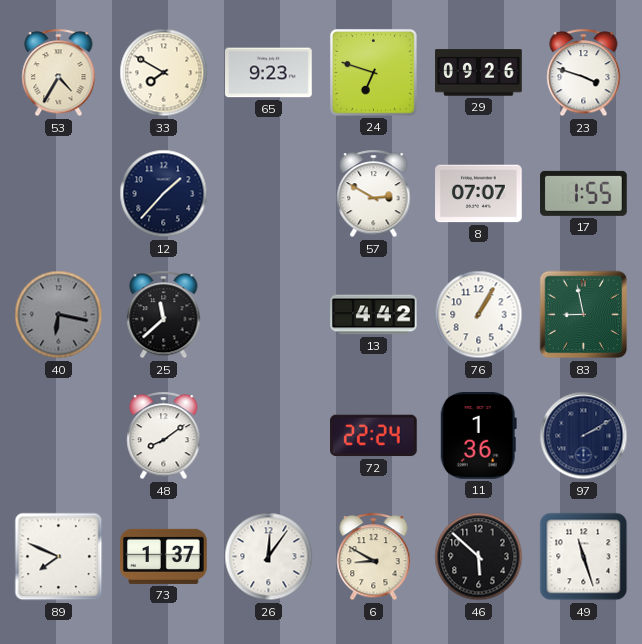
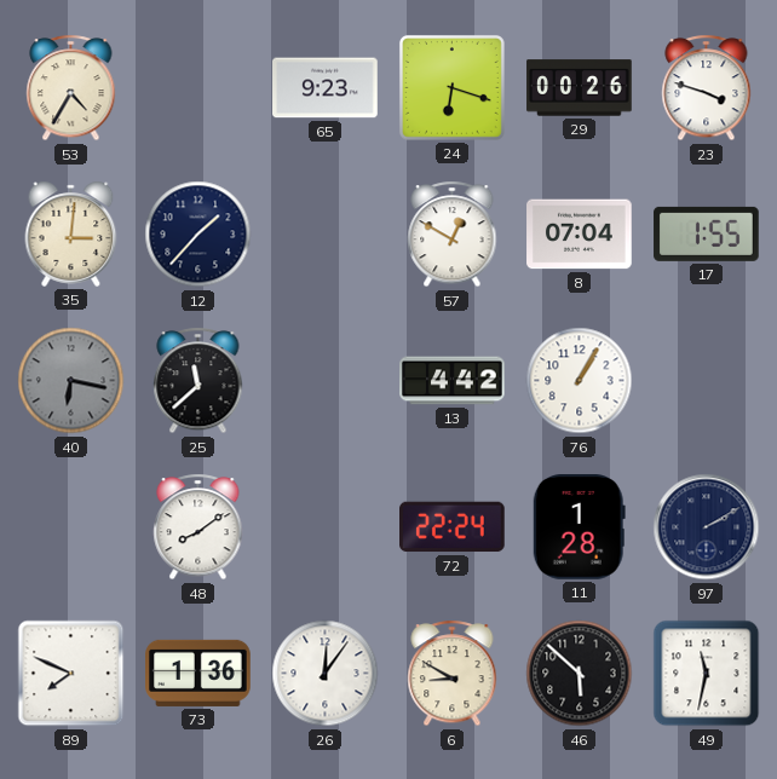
33: 7:50 -> none
24: 6:48 -> 6:18
29: 09:26 -> 00:26
35: none -> 3:01
57: 2:50 -> 12:50
8: 07:07 -> 07:04
83: 8:58 -> none
11: 1:36 -> 1:28
73: 1:37 -> 1:36
49: 11:27 -> 11:32
